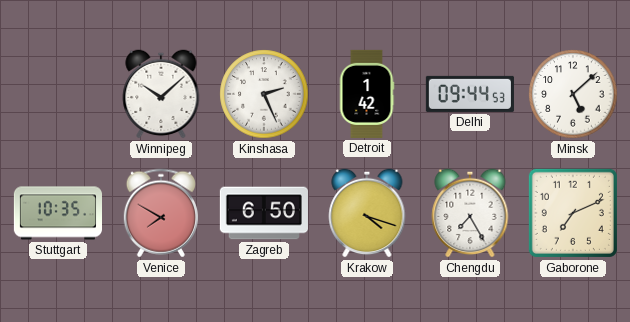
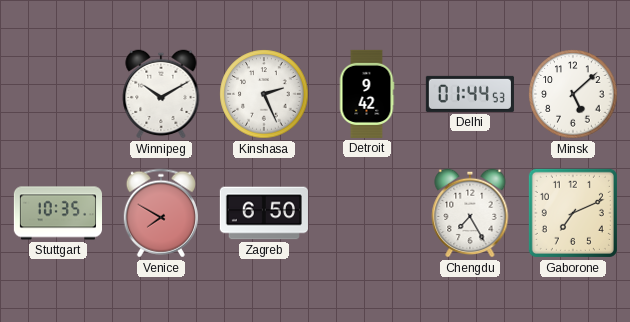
Winnipeg: 10:08 -> 10:10
Detroit: 1:42 -> 9:42
Delhi: 09:44 -> 01:44
Krakow: 4:18 -> none
